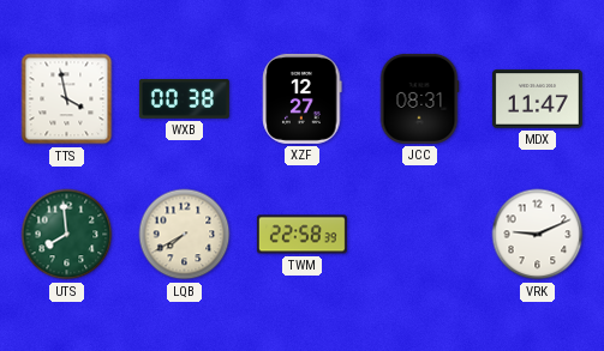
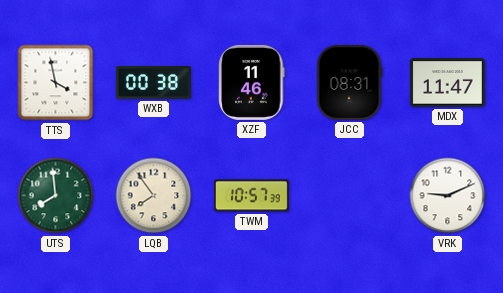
XZF: 12:27 -> 11:46
LQB: 7:40 -> 7:54
TWM: 22:58 -> 10:57
